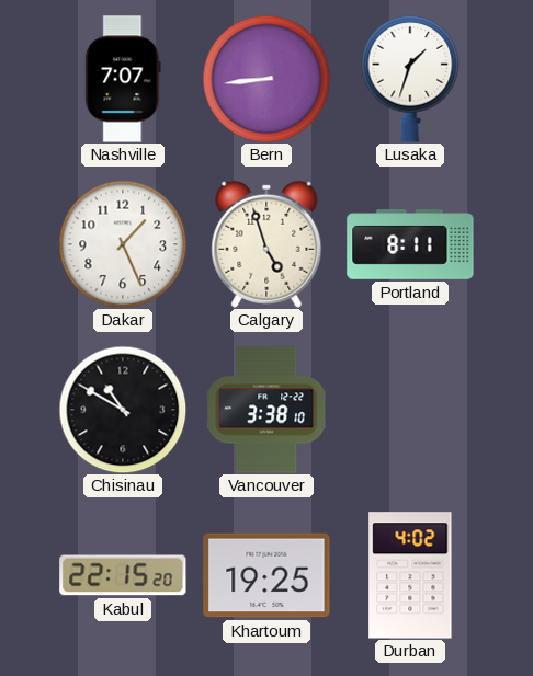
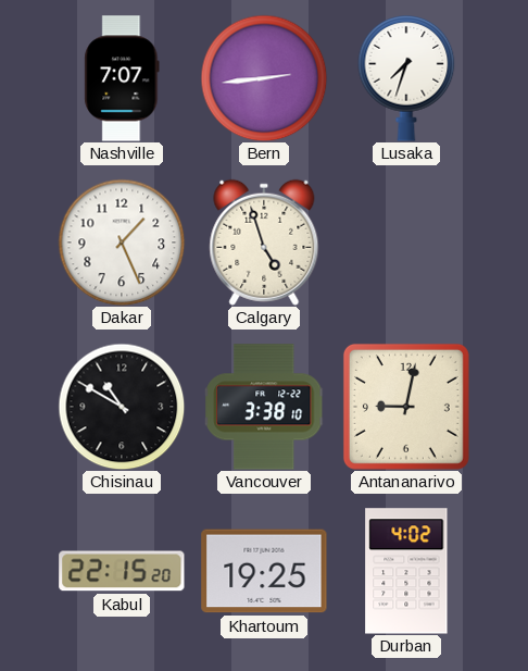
Bern: 8:44 -> 2:44
Lusaka: 1:33 -> 7:33
Portland: 8:11 -> none
Antananarivo: none -> 9:02
